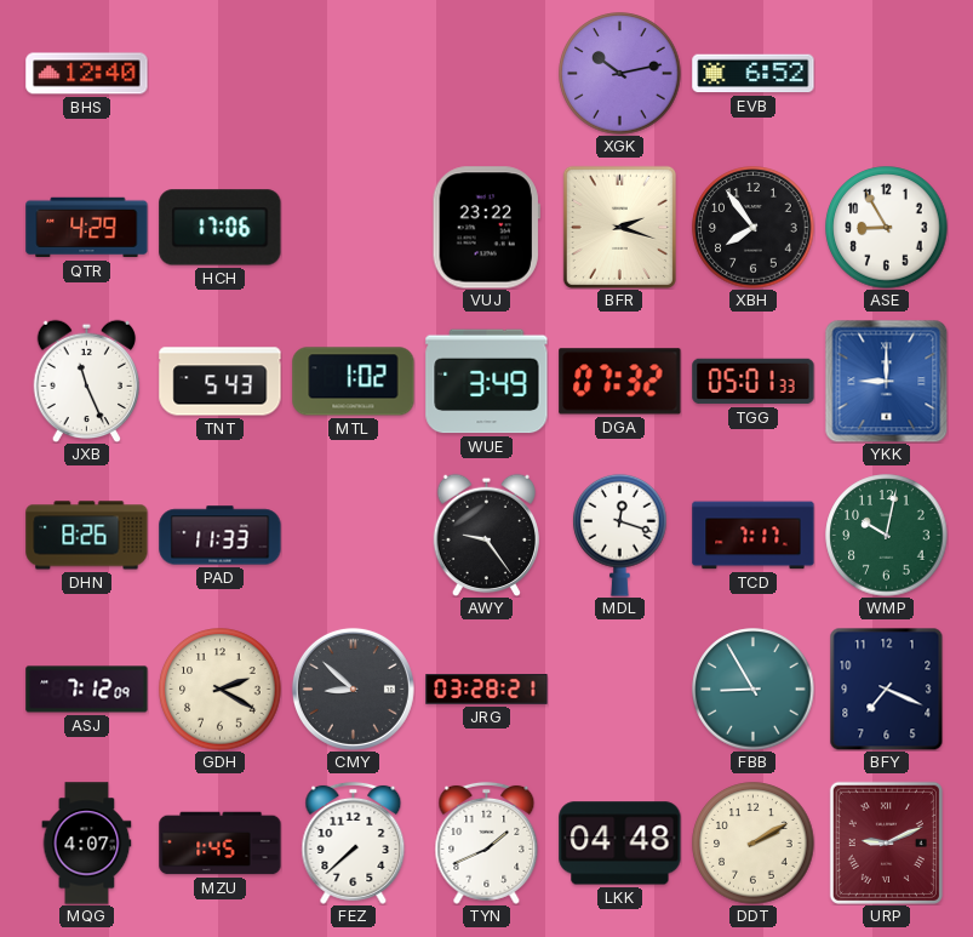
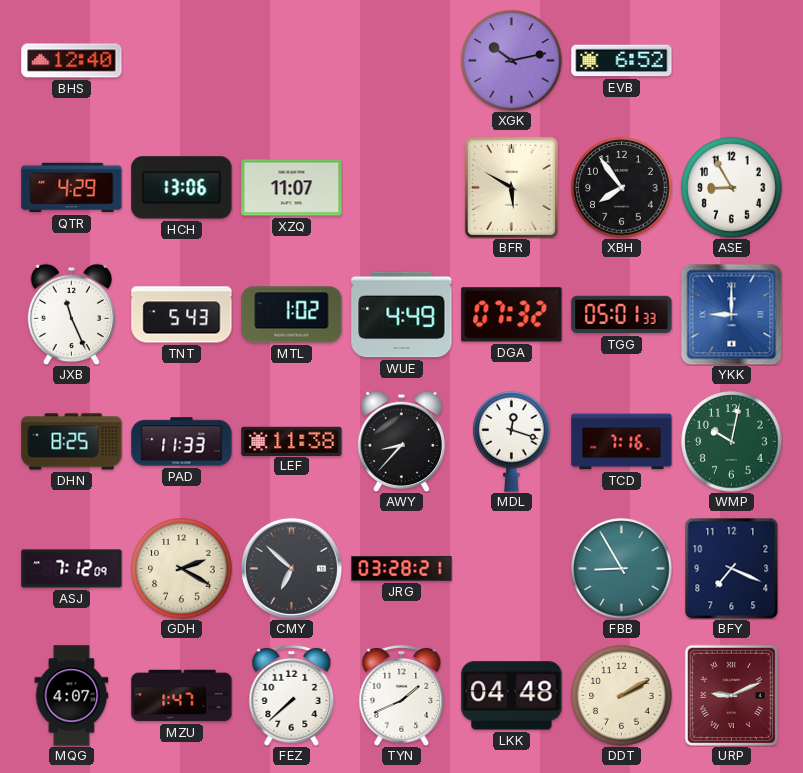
HCH: 17:06 -> 13:06
XZQ: none -> 11:07
VUJ: 23:22 -> none
BFR: 2:18 -> 5:50
WUE: 3:49 -> 4:49
DHN: 8:26 -> 8:25
LEF: none -> 11:38
AWY: 9:24 -> 8:37
TCD: 7:17 -> 7:16
CMY: 8:52 -> 6:52
MZU: 1:45 -> 1:47
